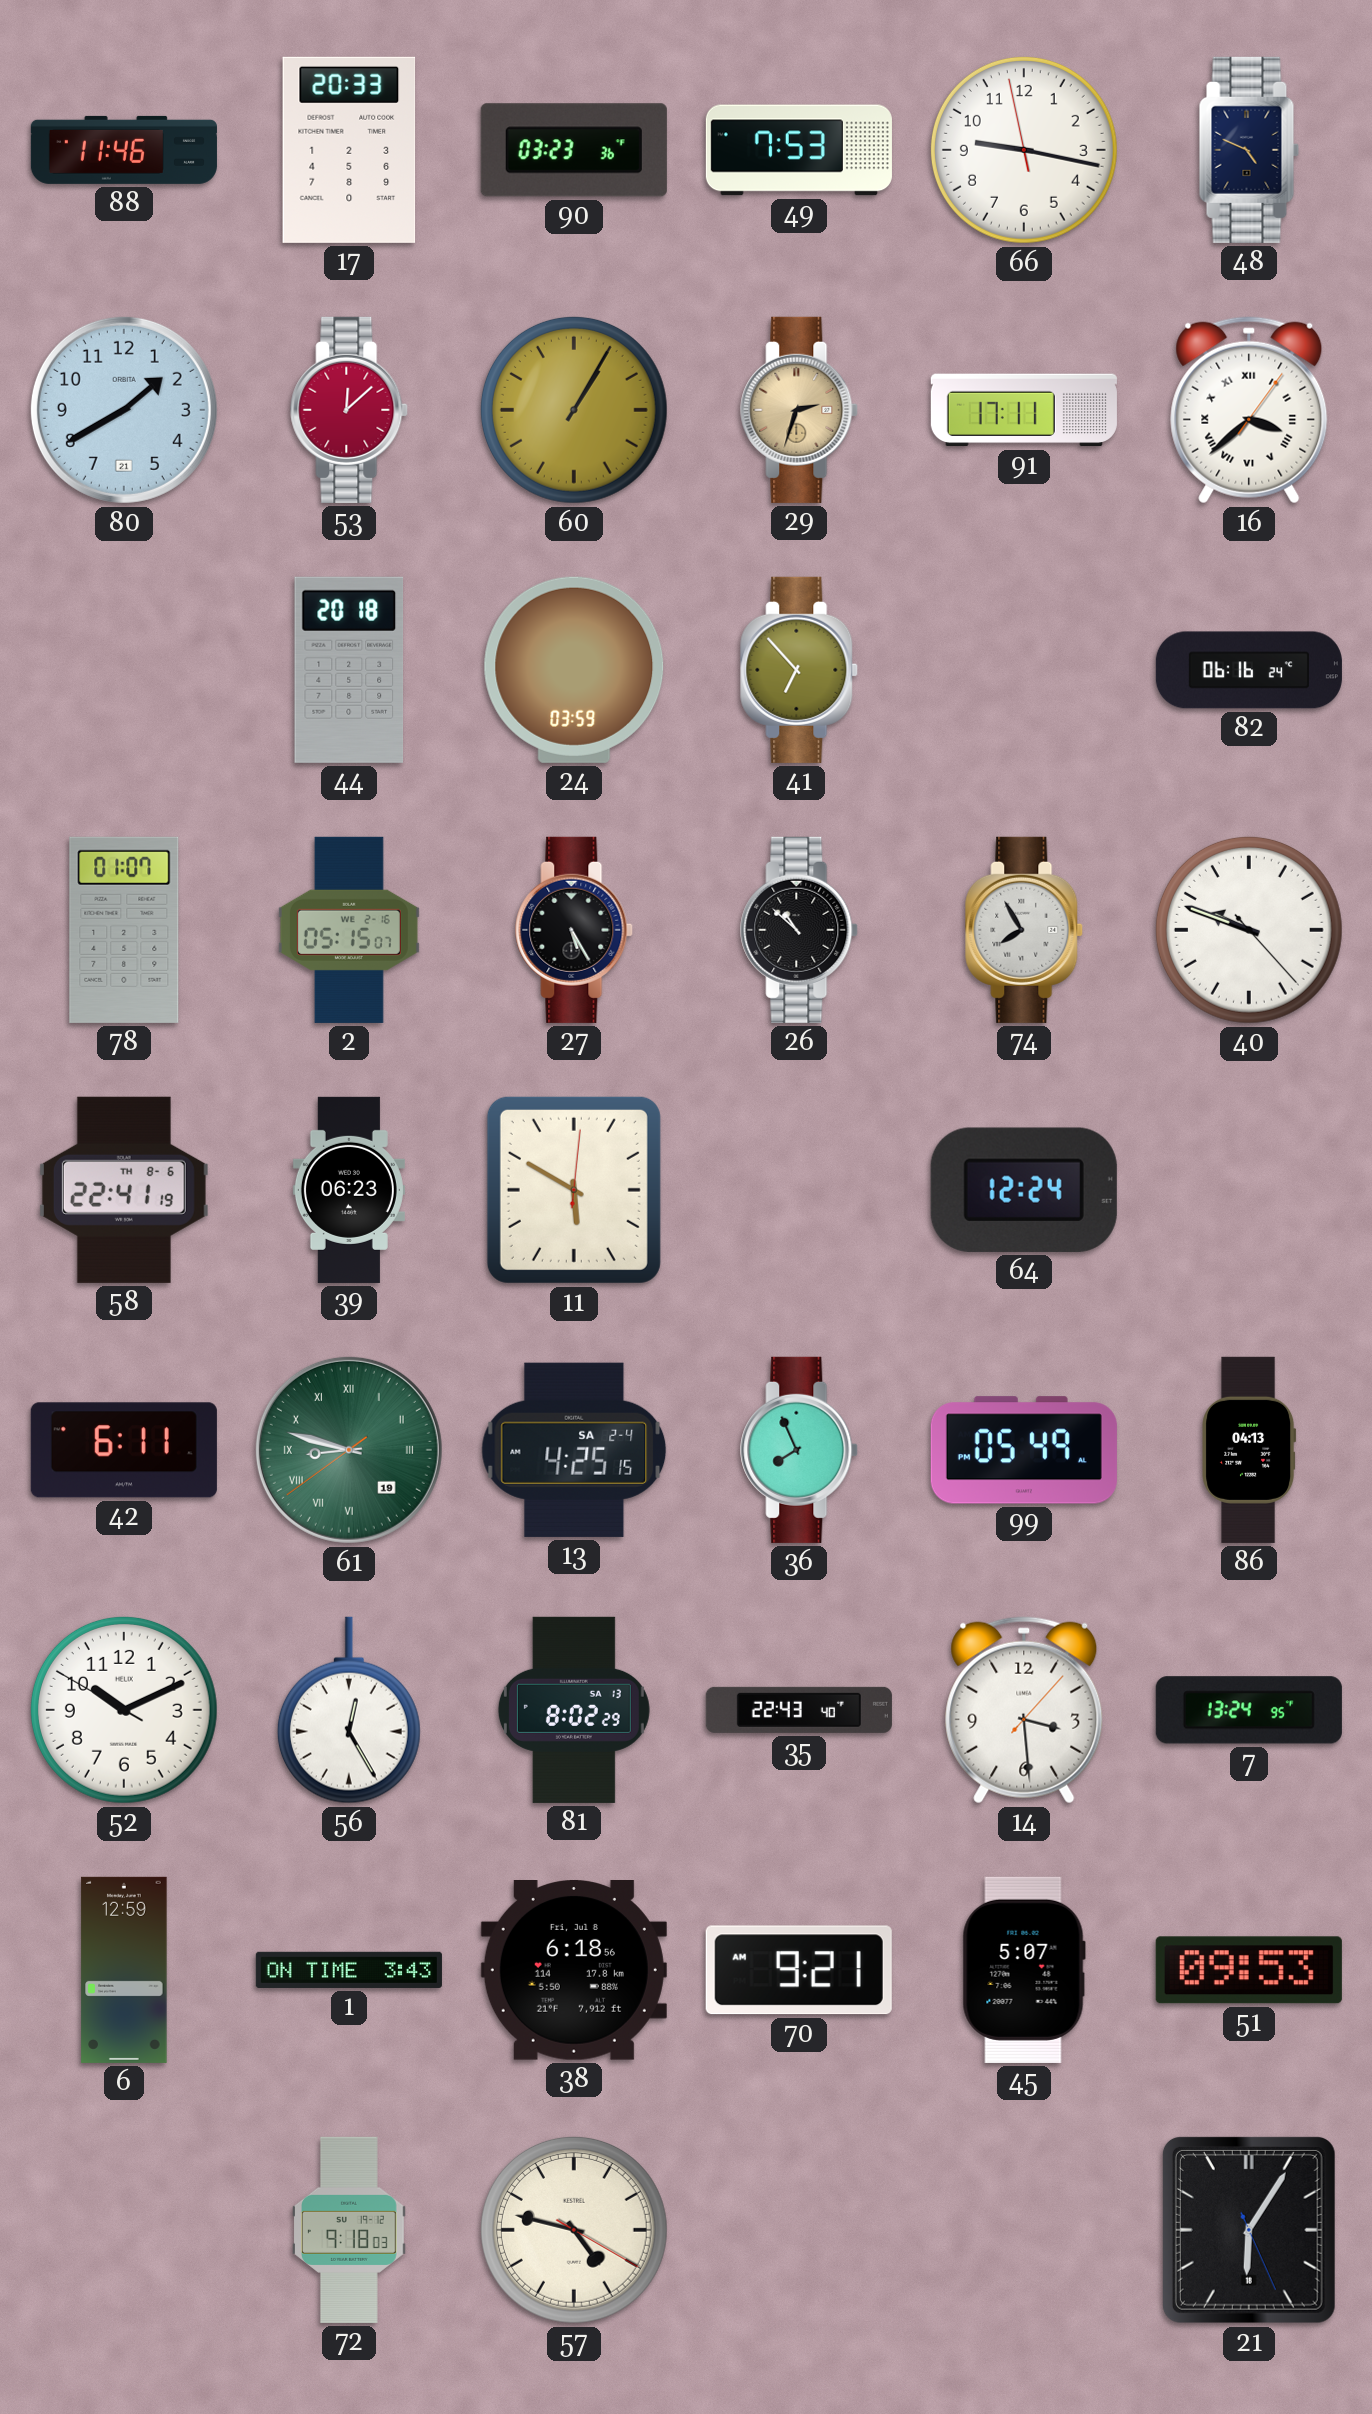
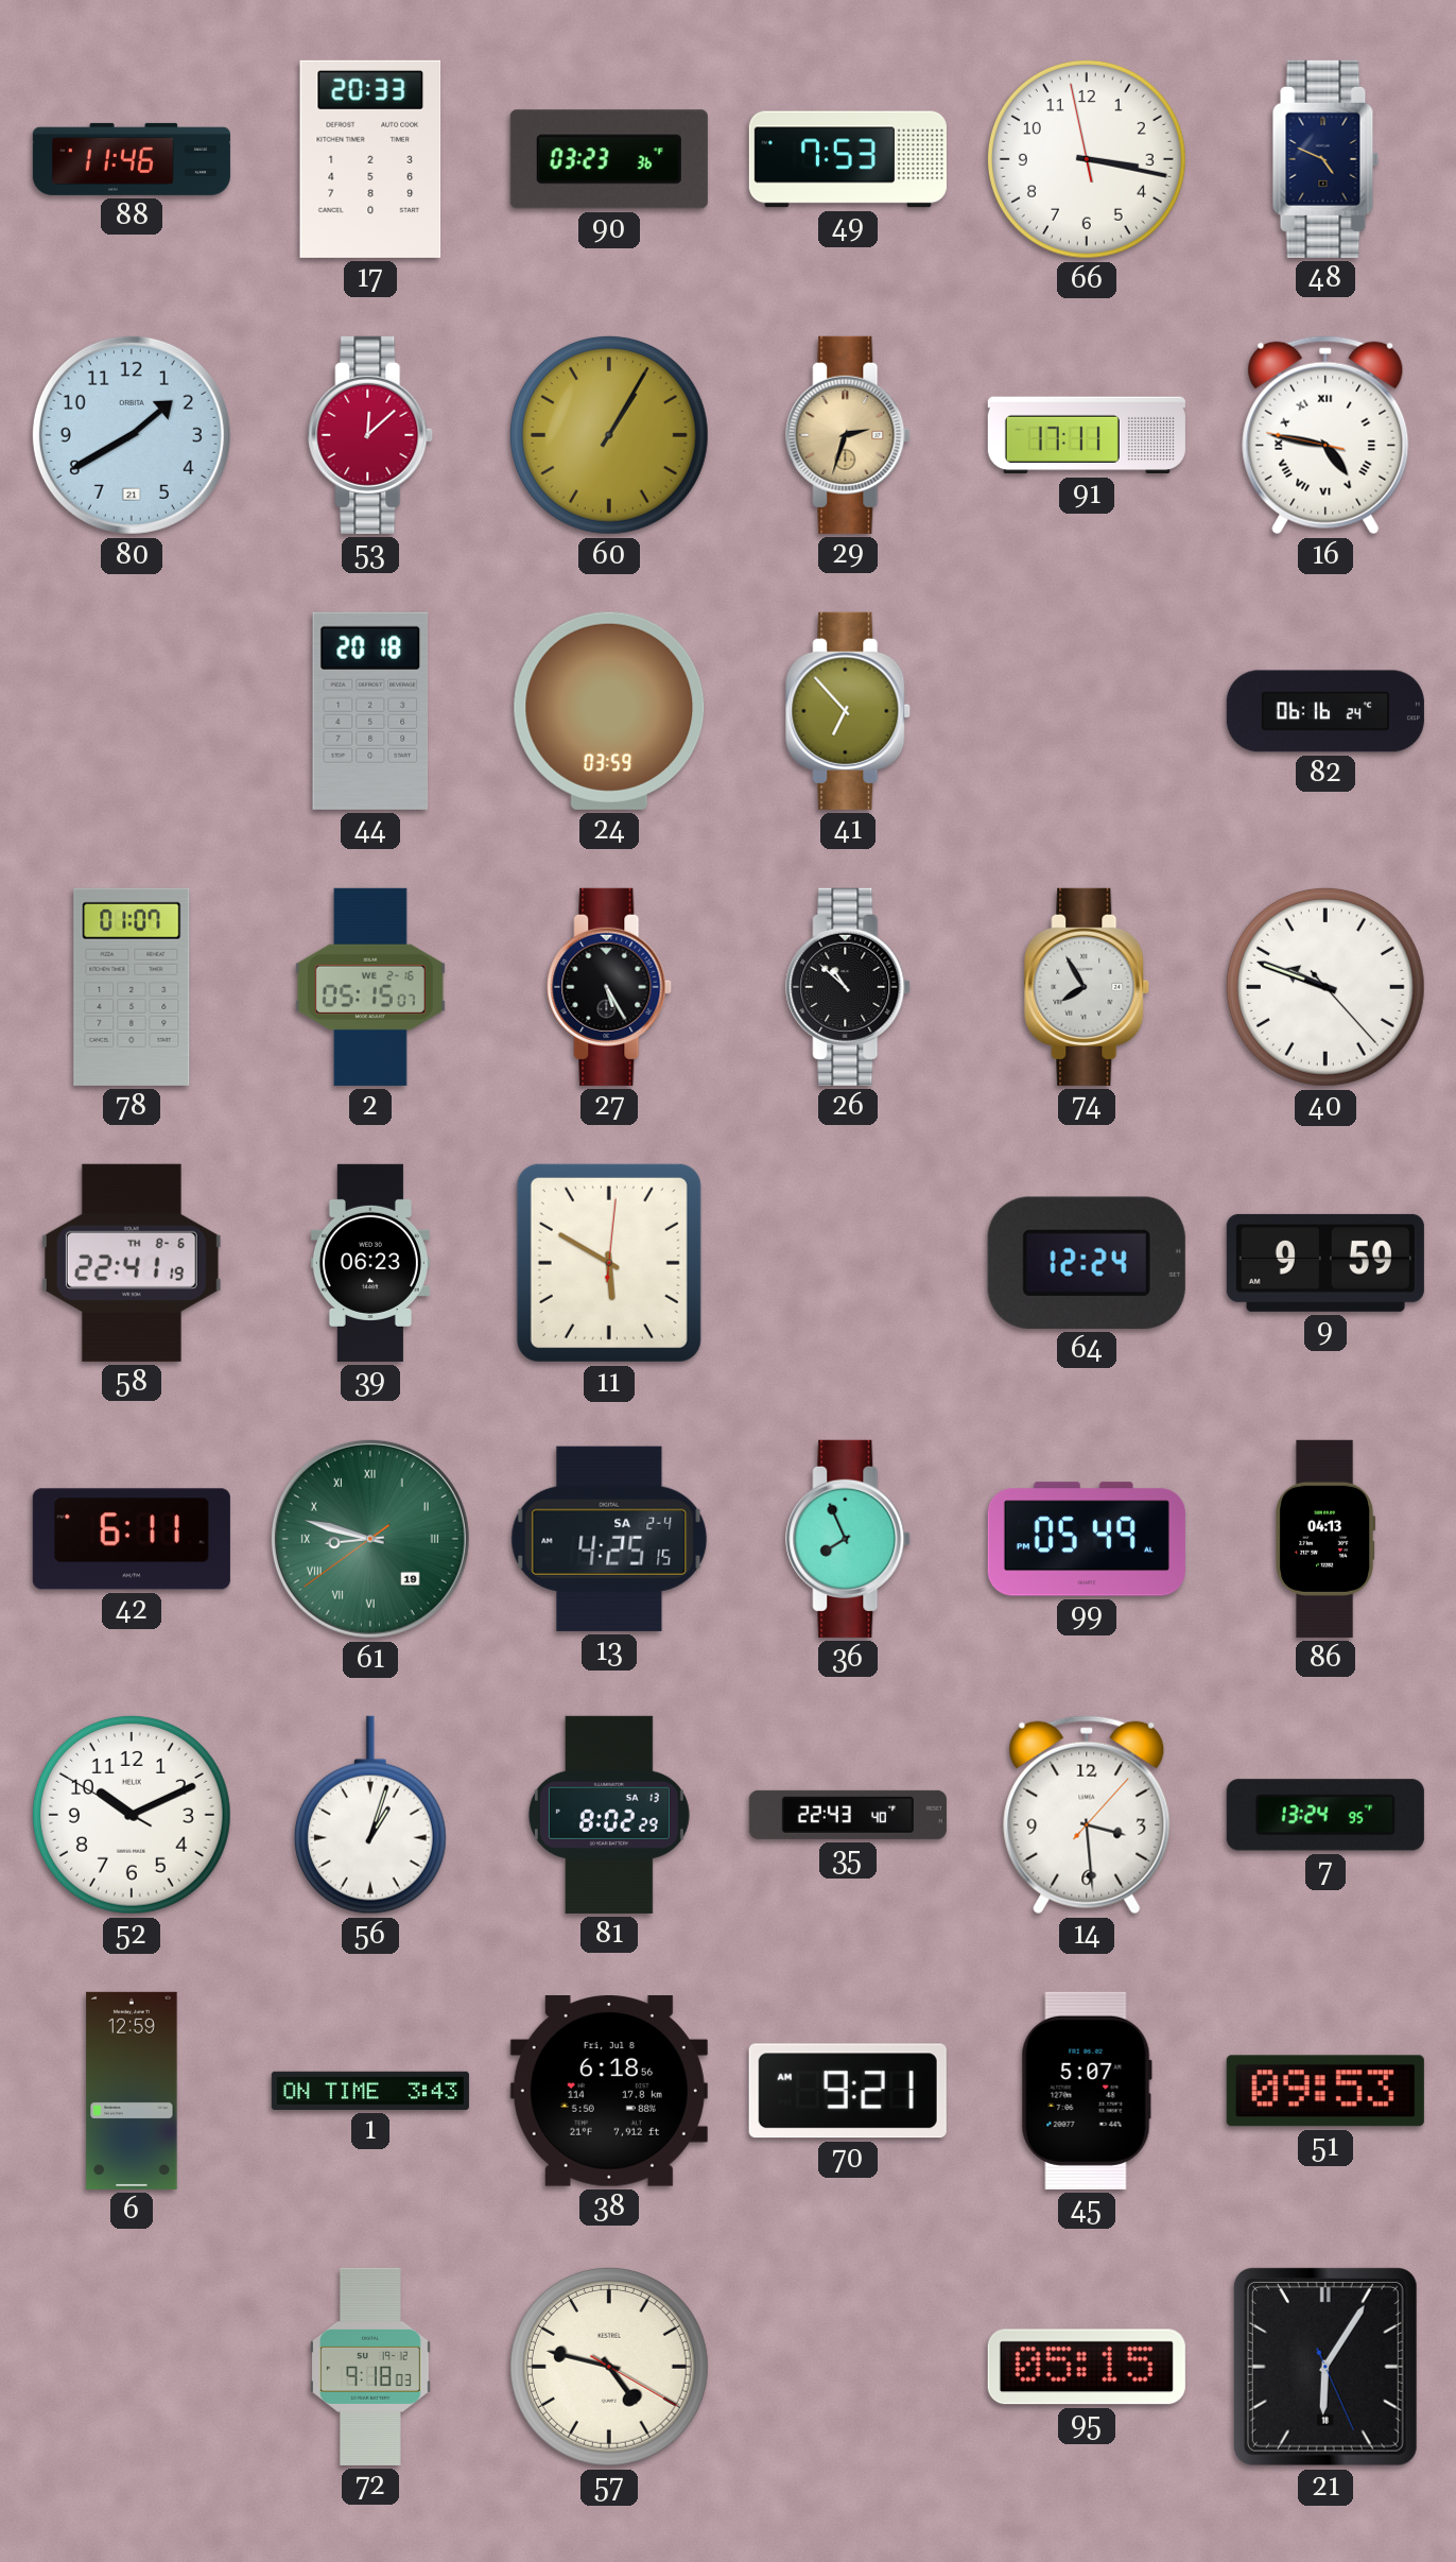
66: 9:16 -> 3:16
16: 3:38 -> 4:46
9: none -> 9:59
56: 12:25 -> 1:03
95: none -> 05:15
